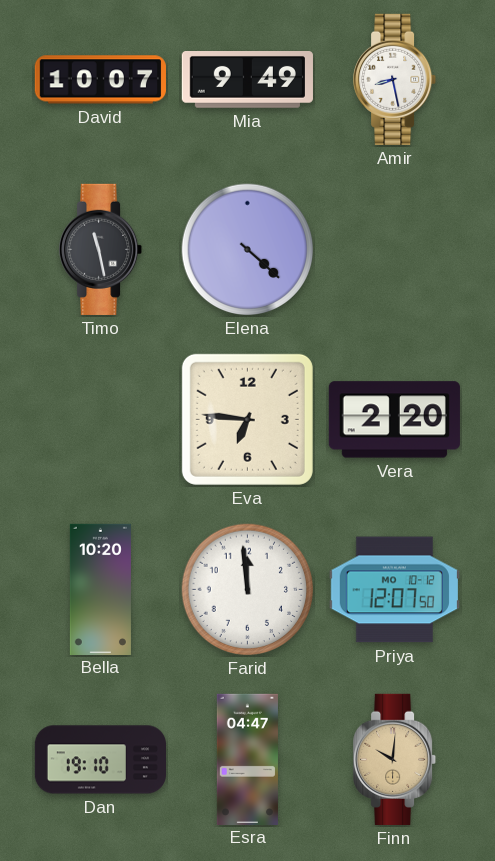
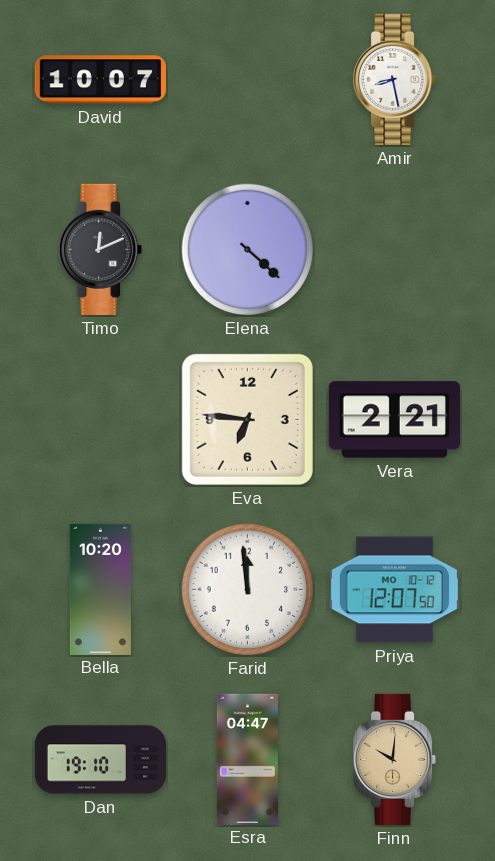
Mia: 9:49 -> none
Timo: 11:28 -> 12:11
Vera: 2:20 -> 2:21
